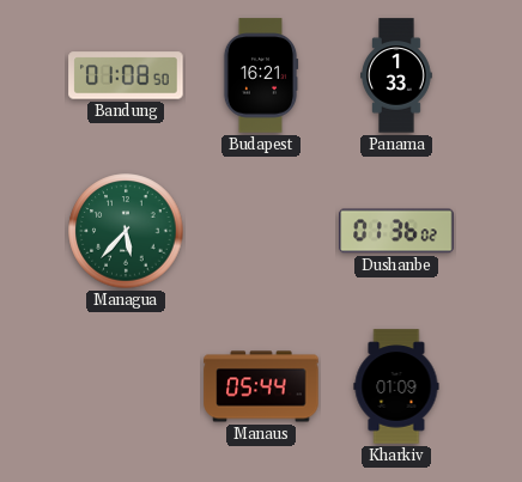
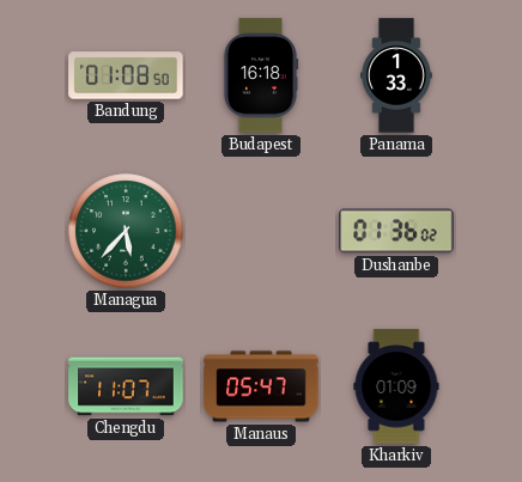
Budapest: 16:21 -> 16:18
Chengdu: none -> 11:07
Manaus: 05:44 -> 05:47
